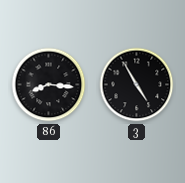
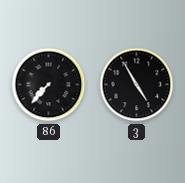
86: 8:16 -> 7:37
